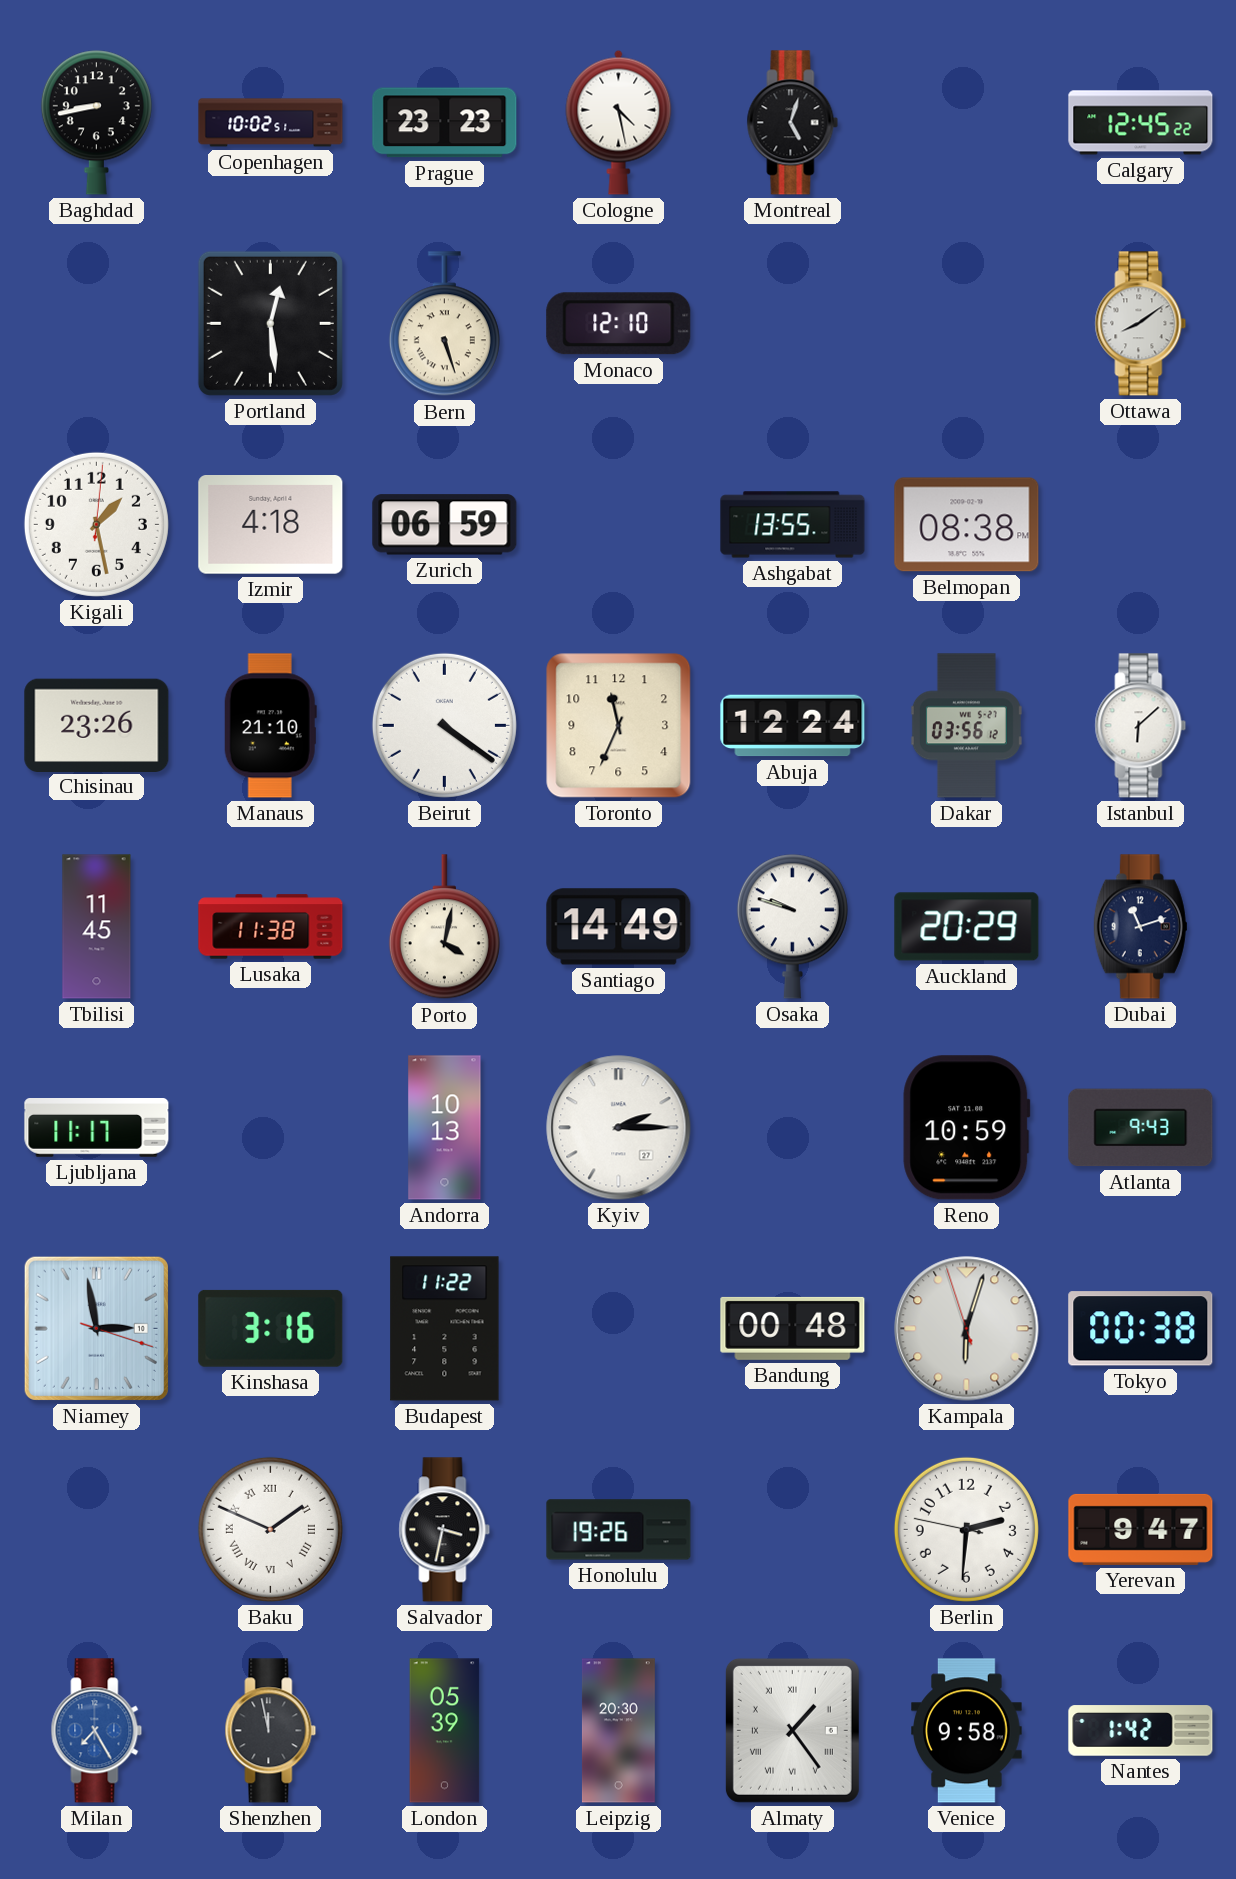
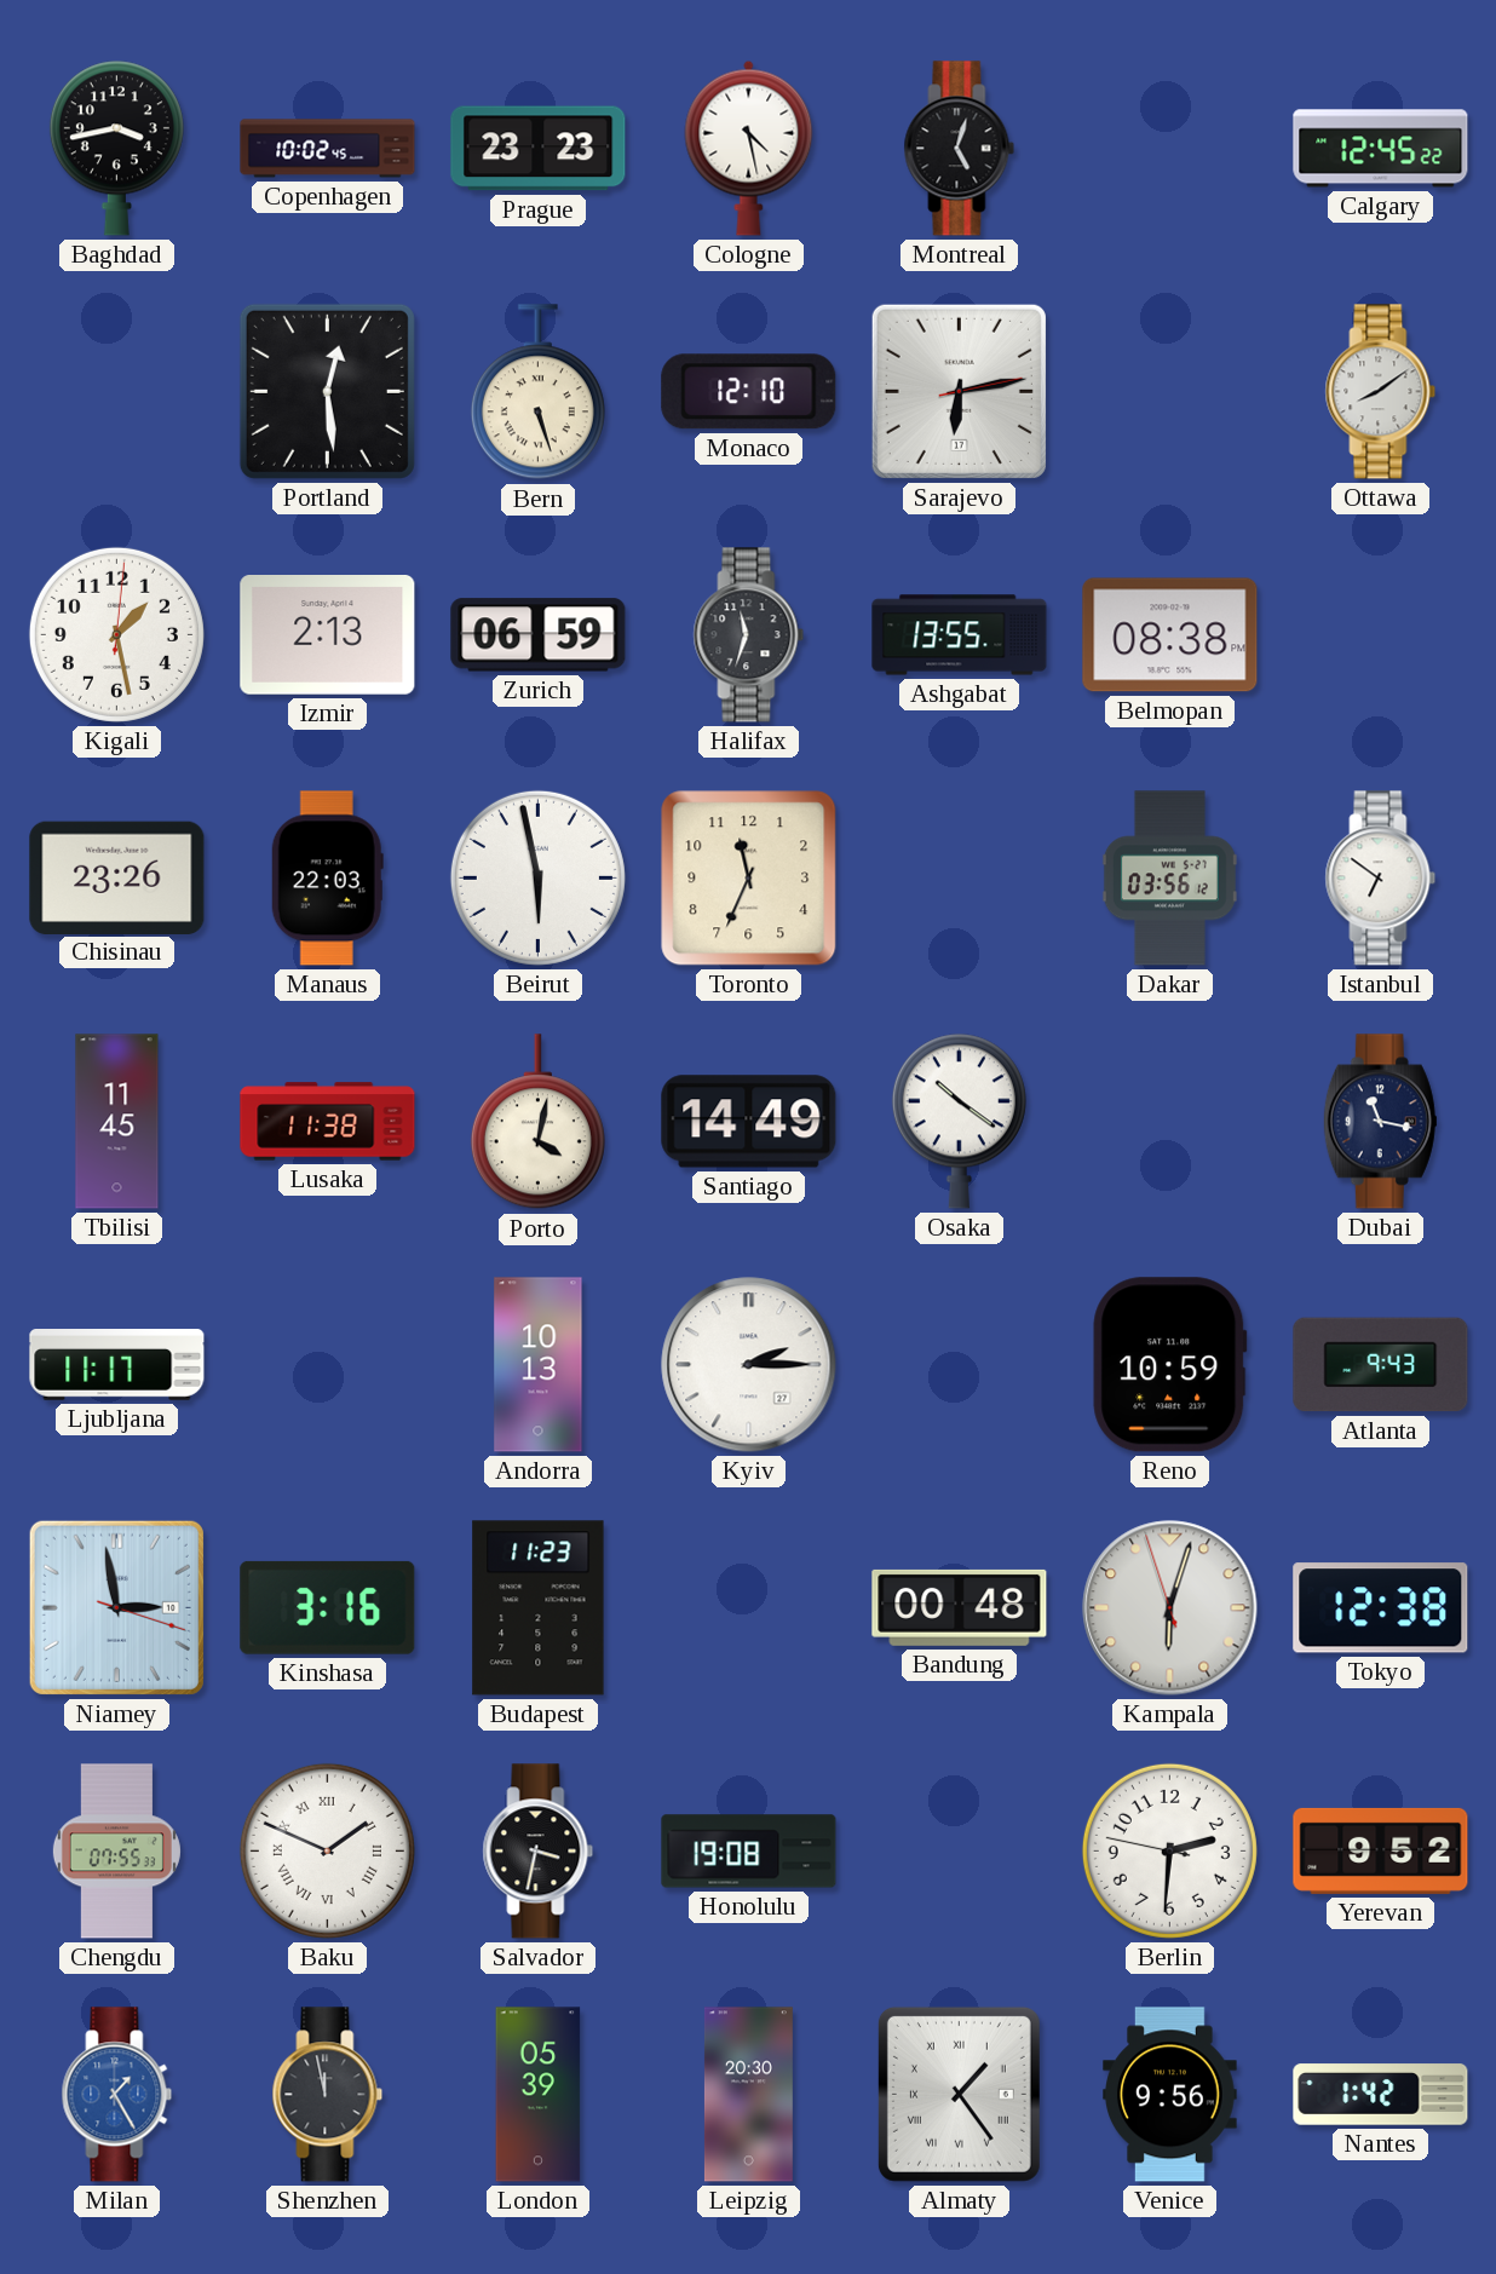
Baghdad: 8:43 -> 3:43
Copenhagen: 10:02:51 -> 10:02:45
Sarajevo: none -> 6:13
Izmir: 4:18 -> 2:13
Halifax: none -> 11:33
Manaus: 21:10 -> 22:03
Beirut: 4:21 -> 5:58
Abuja: 12:24 -> none
Istanbul: 6:08 -> 6:51
Osaka: 9:48 -> 10:21
Auckland: 20:29 -> none
Dubai: 11:12 -> 11:17
Budapest: 11:22 -> 11:23
Tokyo: 00:38 -> 12:38
Chengdu: none -> 07:55
Honolulu: 19:26 -> 19:08
Yerevan: 9:47 -> 9:52
Milan: 7:25 -> 1:25
Venice: 9:58 -> 9:56
